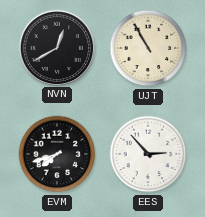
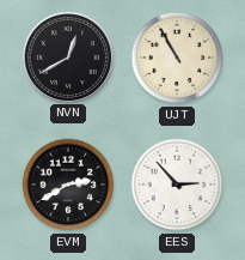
EVM: 7:42 -> 2:40
